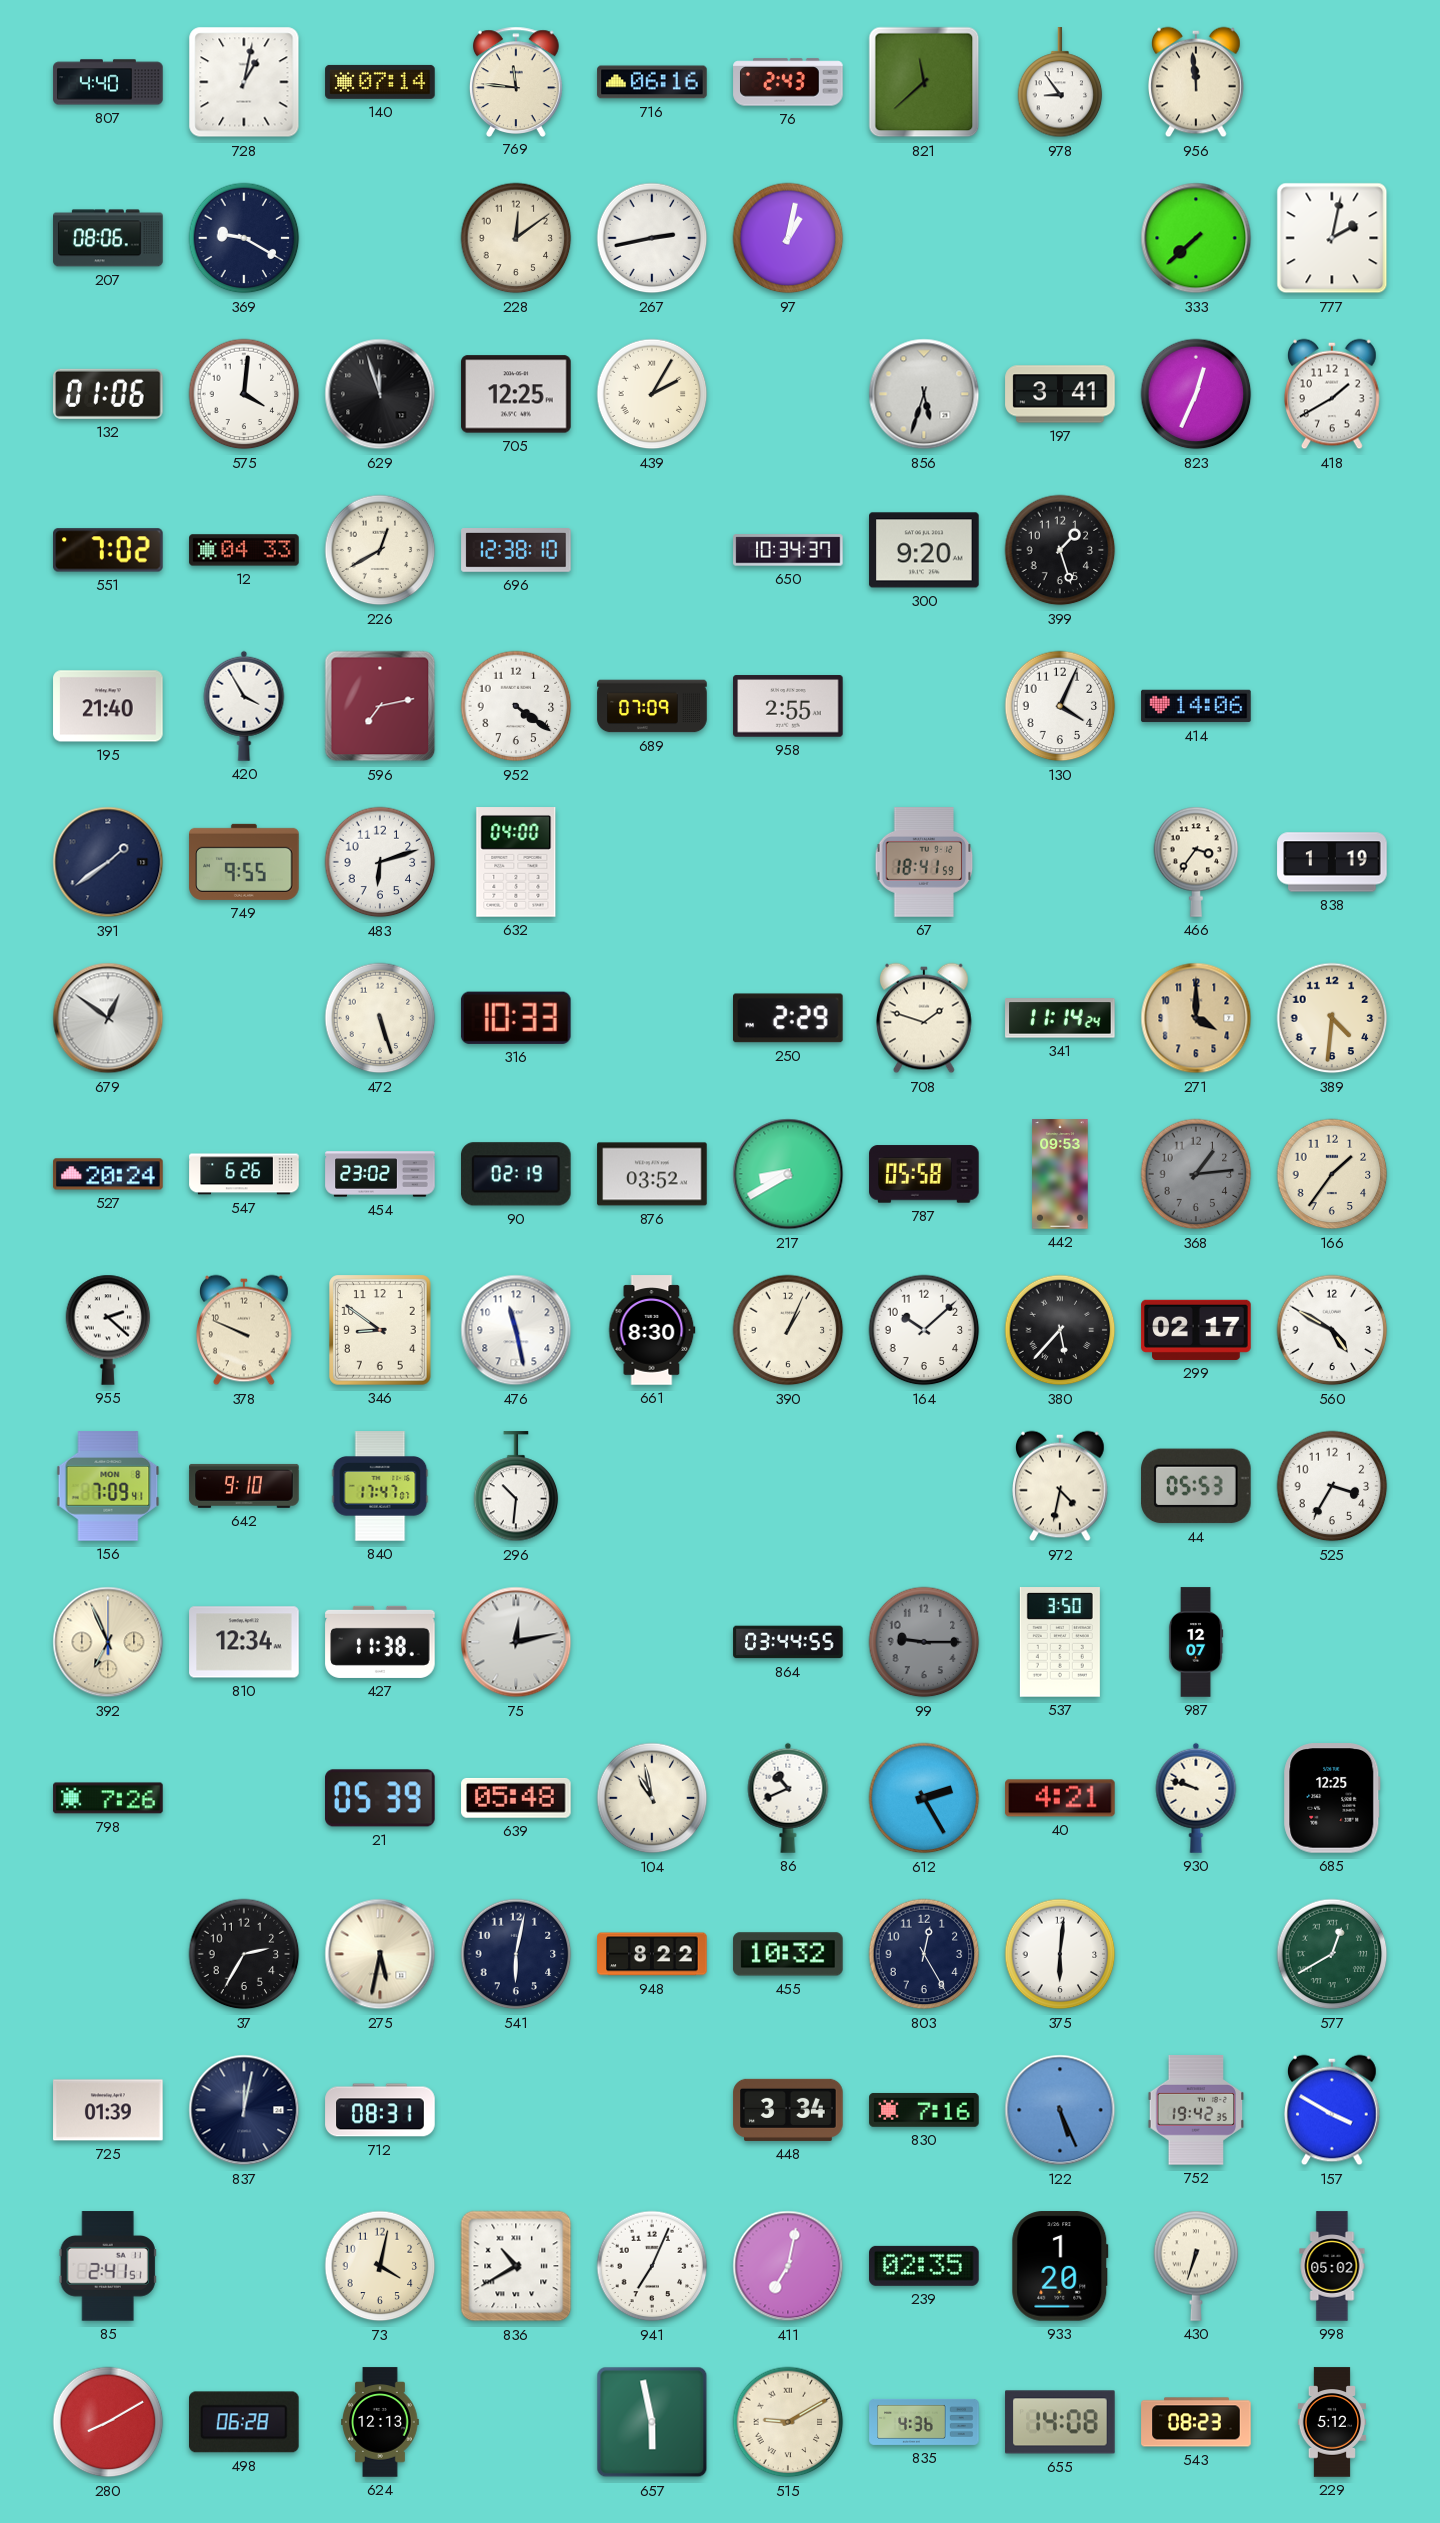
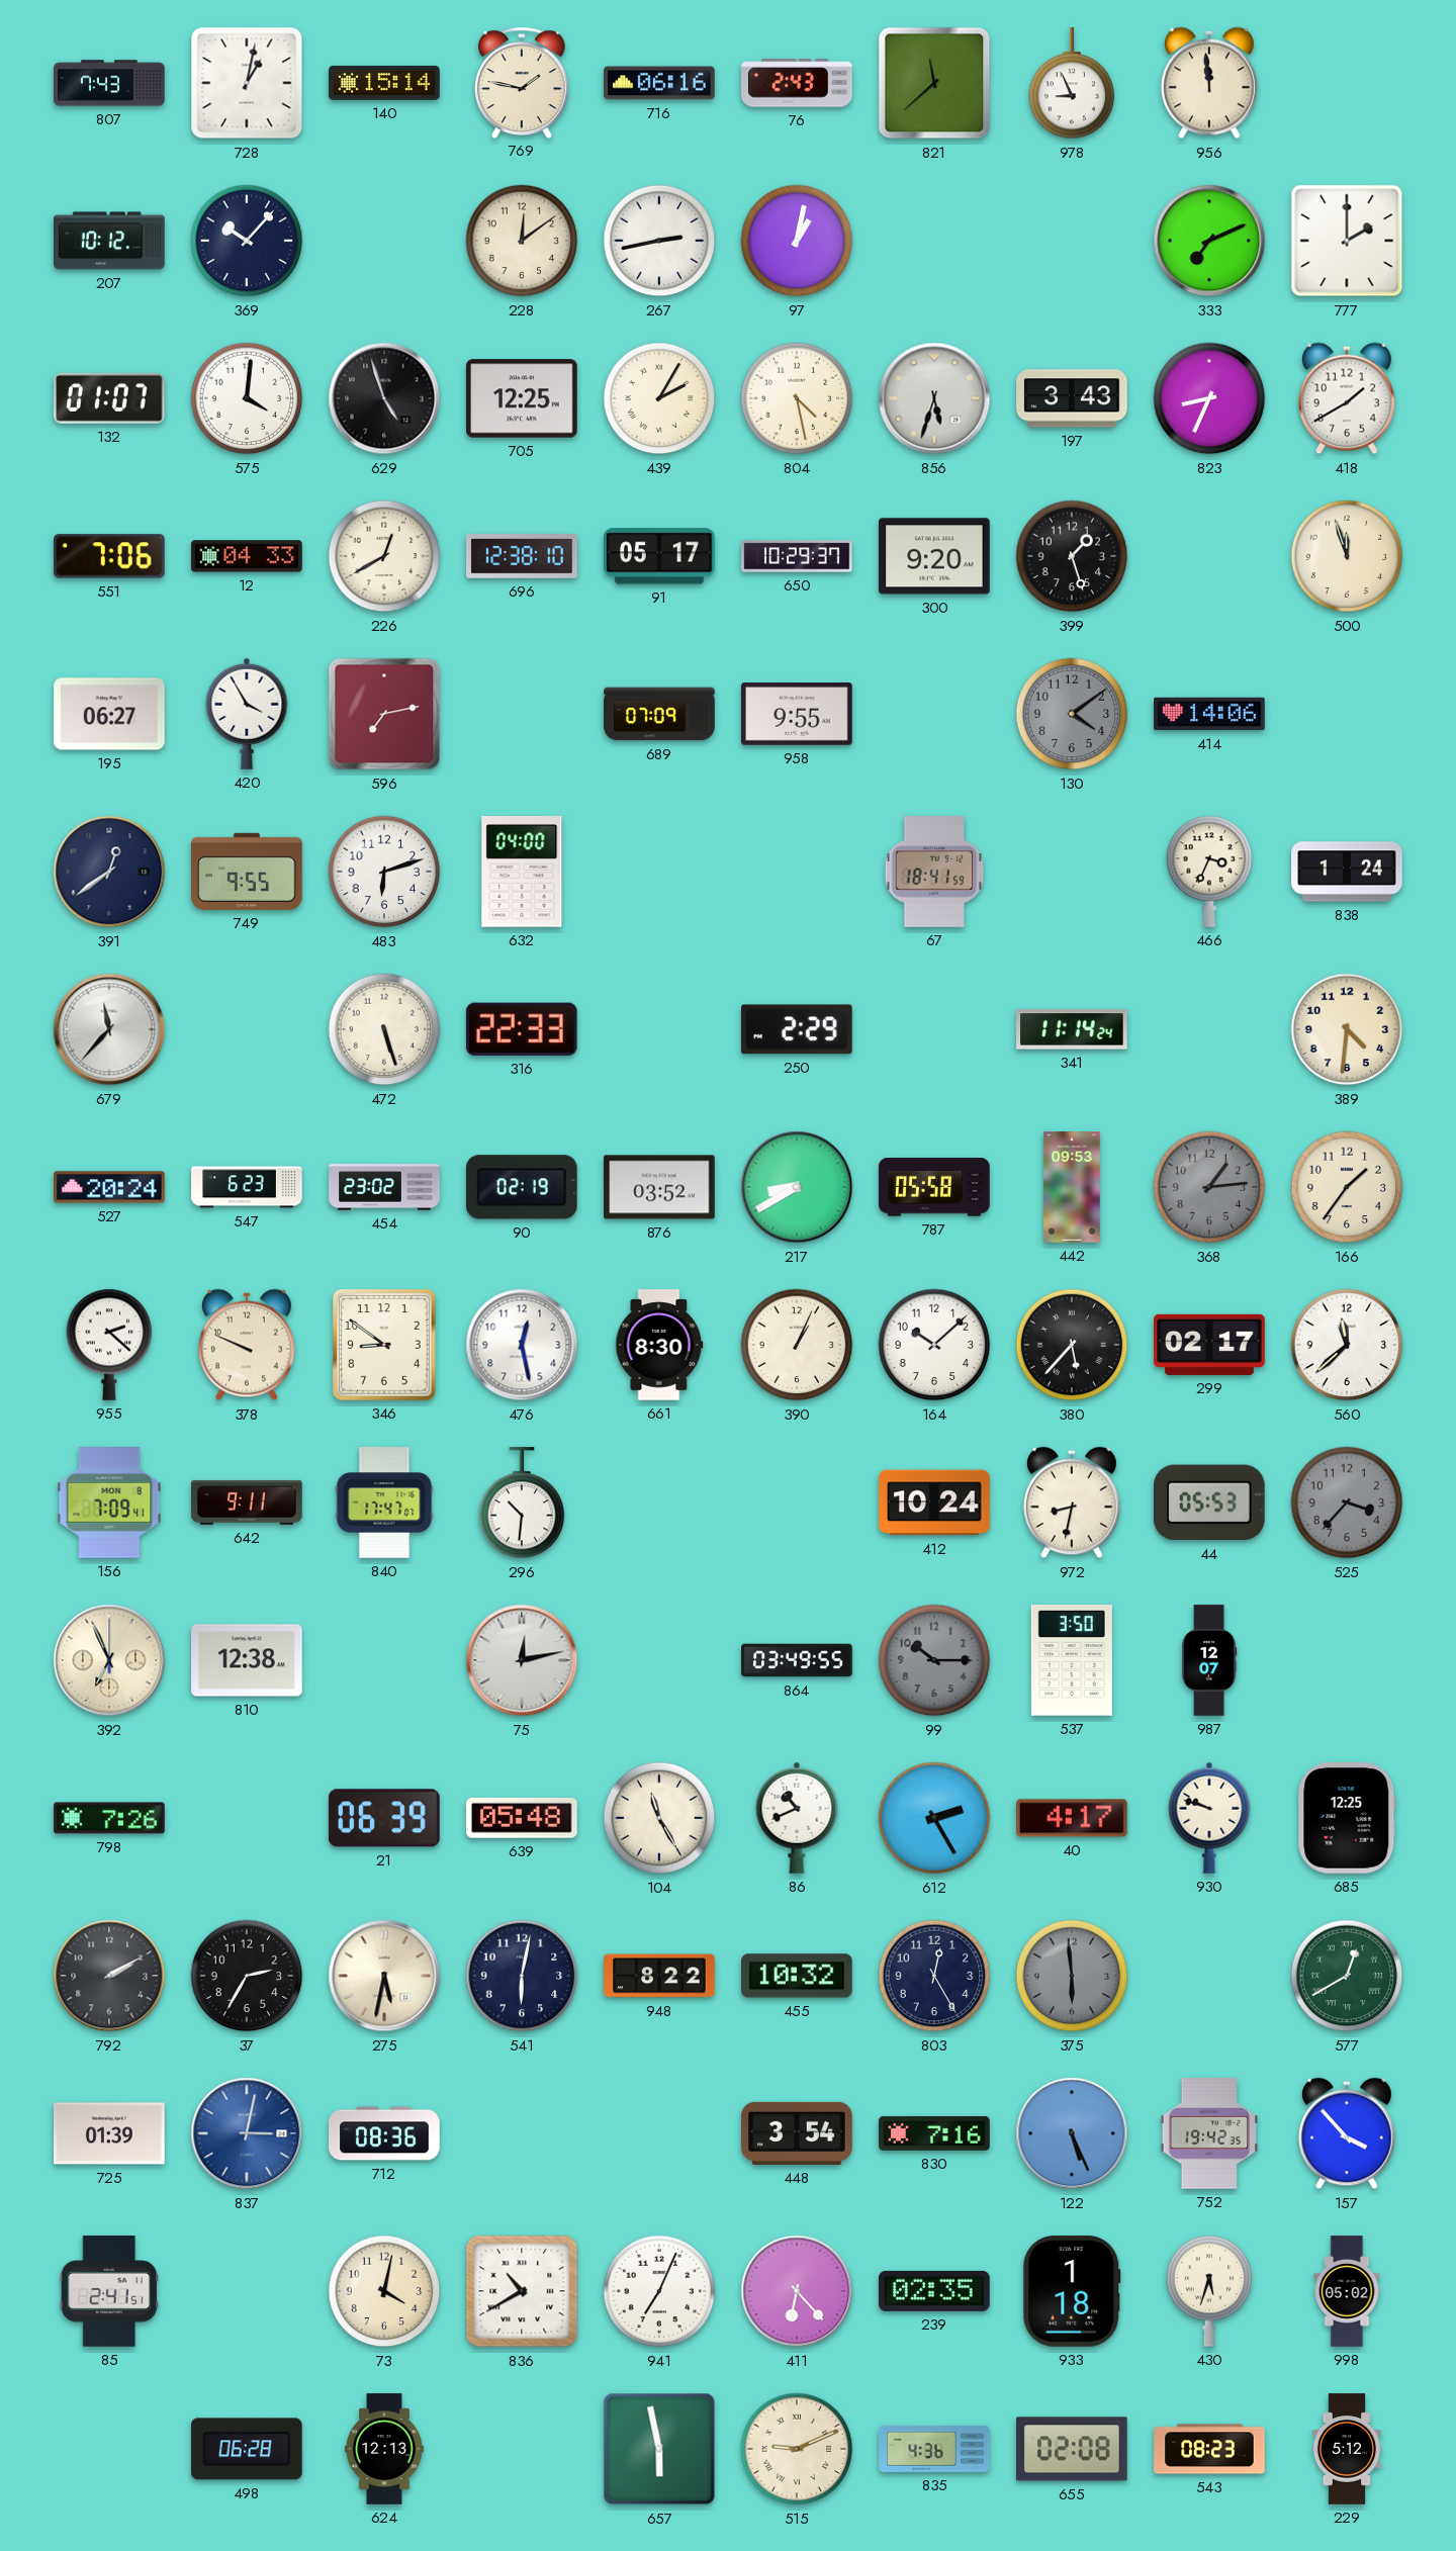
807: 4:40 -> 7:43
140: 07:14 -> 15:14
769: 11:46 -> 1:47
978: 8:54 -> 8:56
207: 08:06 -> 10:12
369: 9:20 -> 10:07
333: 7:38 -> 7:11
777: 2:02 -> 2:00
132: 01:06 -> 01:07
629: 11:57 -> 4:57
804: none -> 4:28
197: 3:41 -> 3:43
823: 12:34 -> 8:34
551: 7:02 -> 7:06
91: none -> 05:17
650: 10:34 -> 10:29
500: none -> 11:57
195: 21:40 -> 06:27
952: 4:21 -> none
958: 2:55 -> 9:55
130: 4:04 -> 4:09
130 dial: white -> grey
391: 1:39 -> 12:39
466: 3:36 -> 3:34
838: 1:19 -> 1:24
679: 12:51 -> 11:37
316: 10:33 -> 22:33
708: 1:48 -> none
271: 4:00 -> none
547: 6:26 -> 6:23
476: 11:28 -> 12:28
560: 4:50 -> 11:38
642: 9:10 -> 9:11
412: none -> 10:24
972: 4:32 -> 8:32
525: 3:35 -> 3:37
525 dial: white -> grey
810: 12:34 -> 12:38
427: 11:38 -> none
864: 03:44 -> 03:49
99: 9:15 -> 10:15
21: 05:39 -> 06:39
104: 10:58 -> 11:25
40: 4:21 -> 4:17
792: none -> 2:10
375: 6:01 -> 5:59
375 dial: white -> grey
837: 12:02 -> 3:02
837 dial: navy -> blue
712: 08:31 -> 08:36
448: 3:34 -> 3:54
157: 3:50 -> 3:53
411: 7:02 -> 6:23
933: 1:20 -> 1:18
430: 6:33 -> 5:33
280: 8:10 -> none
515: 9:10 -> 9:11
655: 14:08 -> 02:08
